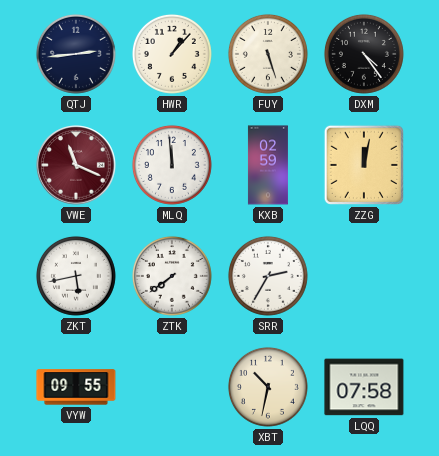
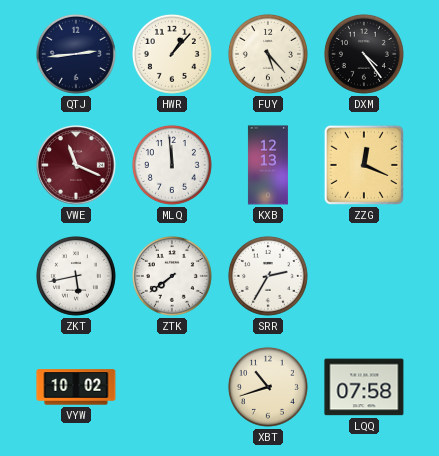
FUY: 5:27 -> 5:23
KXB: 02:59 -> 12:13
ZZG: 12:02 -> 12:19
VYW: 09:55 -> 10:02
XBT: 10:32 -> 10:42
